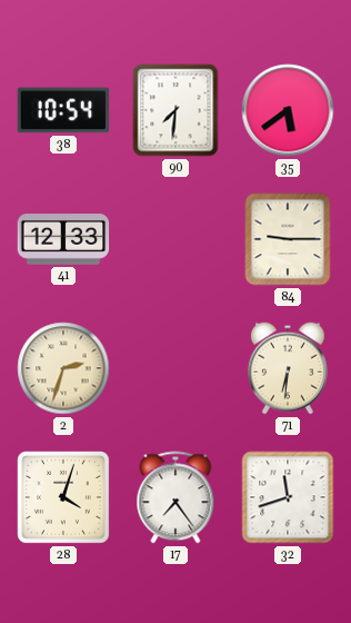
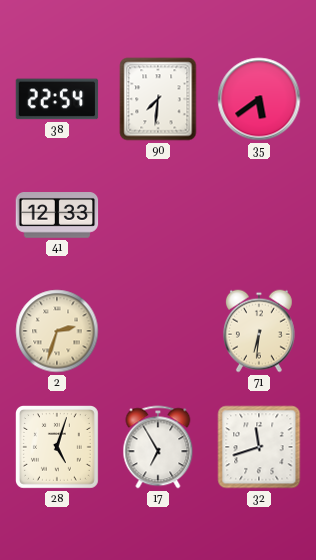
38: 10:54 -> 22:54
84: 9:15 -> none
28: 4:03 -> 5:03
17: 7:24 -> 6:55
